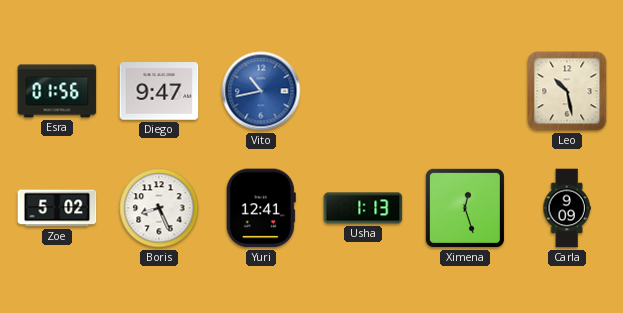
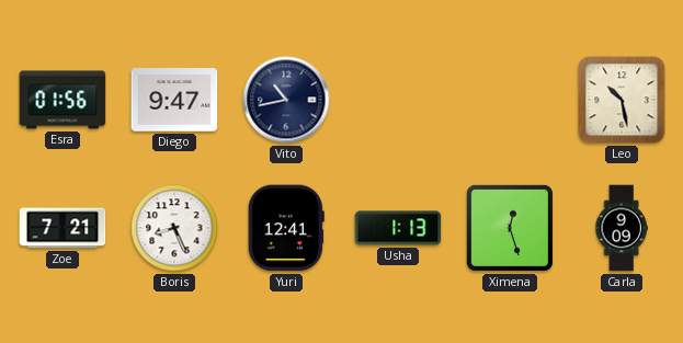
Vito dial: blue -> navy
Zoe: 5:02 -> 7:21
